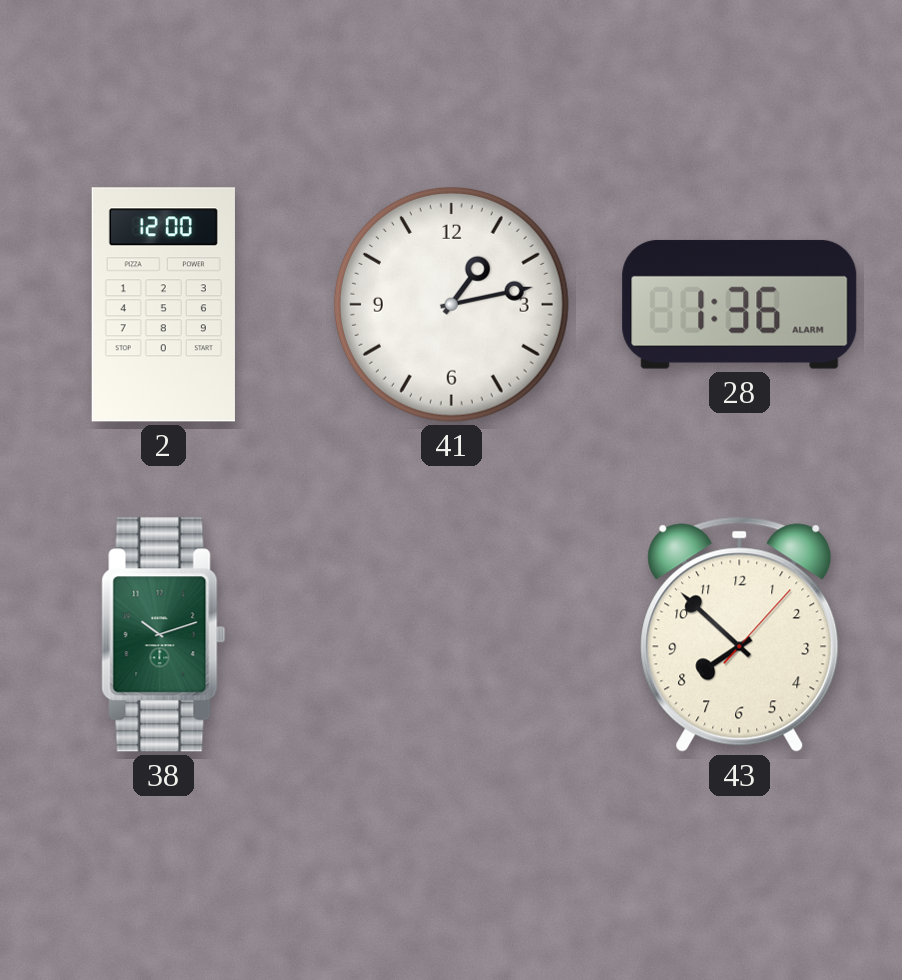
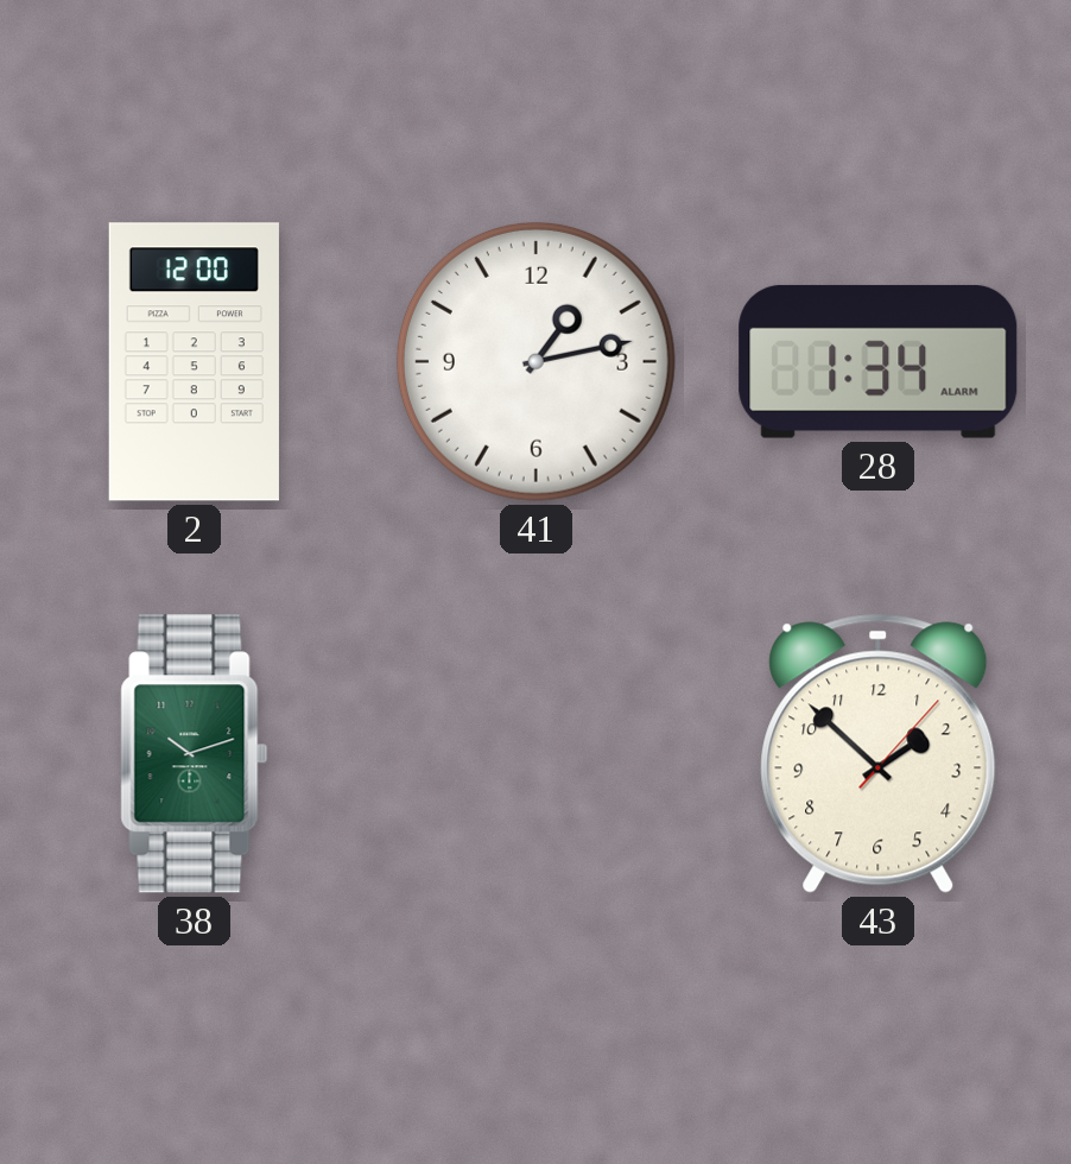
28: 1:36 -> 1:34
43: 7:52 -> 1:52
